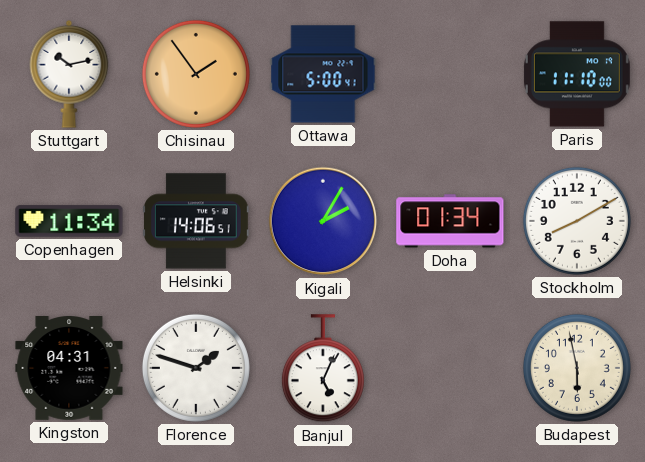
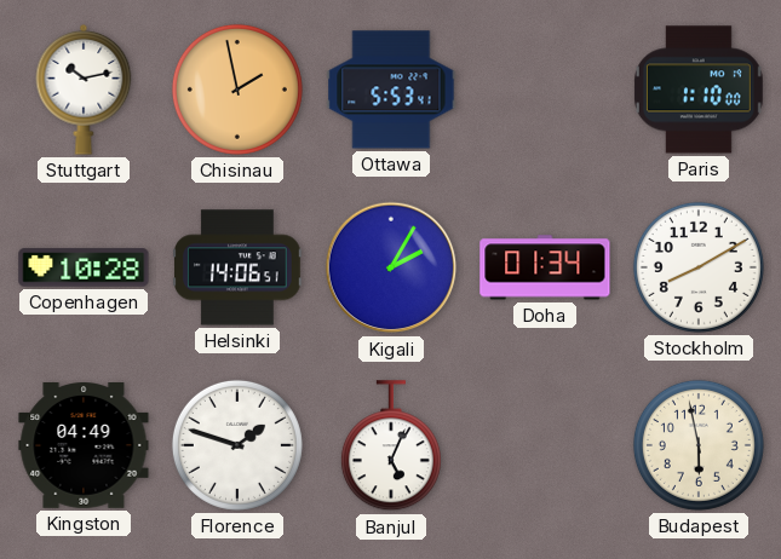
Chisinau: 1:54 -> 1:58
Ottawa: 5:00 -> 5:53
Paris: 11:10 -> 1:10
Copenhagen: 11:34 -> 10:28
Kingston: 04:31 -> 04:49
